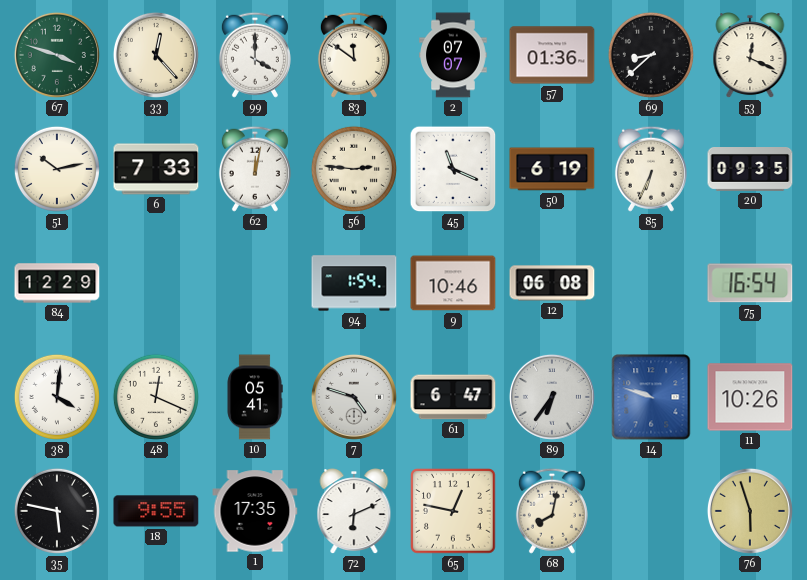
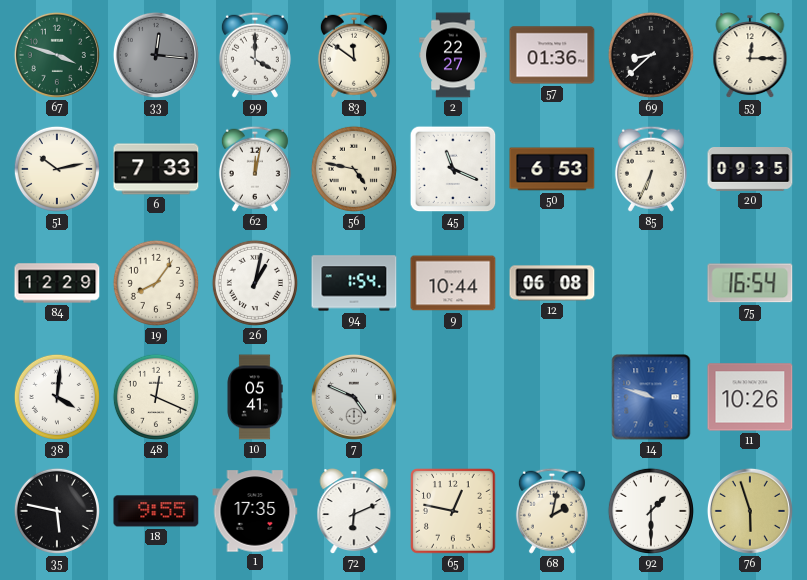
33: 12:23 -> 12:16
33 dial: cream -> grey
2: 07:07 -> 22:27
53: 12:19 -> 12:15
56: 2:46 -> 4:47
50: 6:19 -> 6:53
19: none -> 8:06
26: none -> 1:02
9: 10:46 -> 10:44
7: 4:48 -> 4:49
61: 6:47 -> none
89: 6:36 -> none
68: 8:02 -> 2:02
92: none -> 1:30
